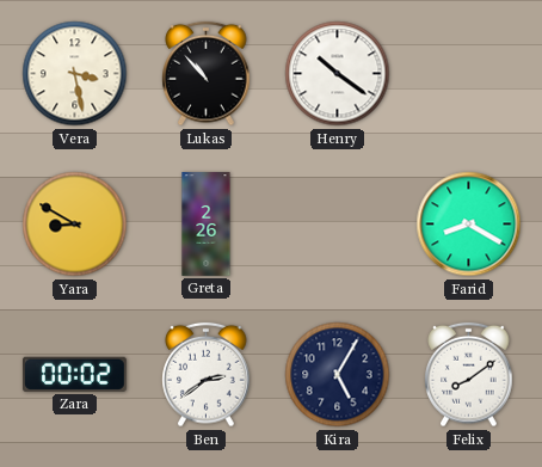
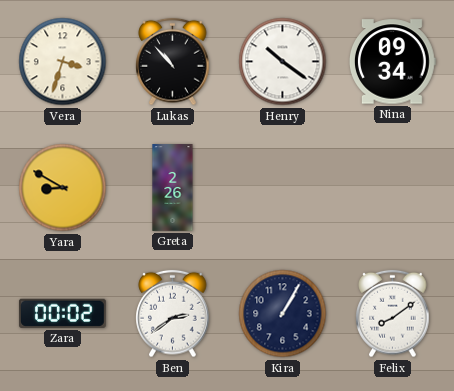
Vera: 3:28 -> 3:33
Nina: none -> 09:34
Farid: 8:20 -> none
Kira: 5:05 -> 1:05
